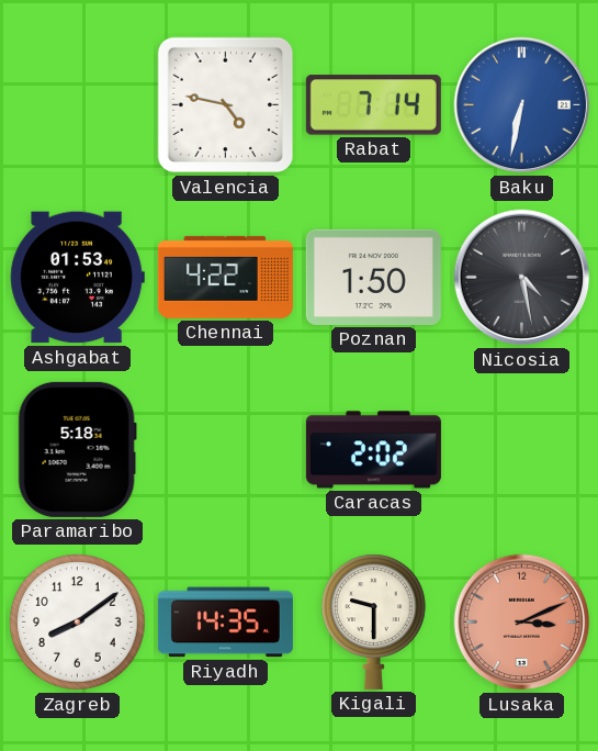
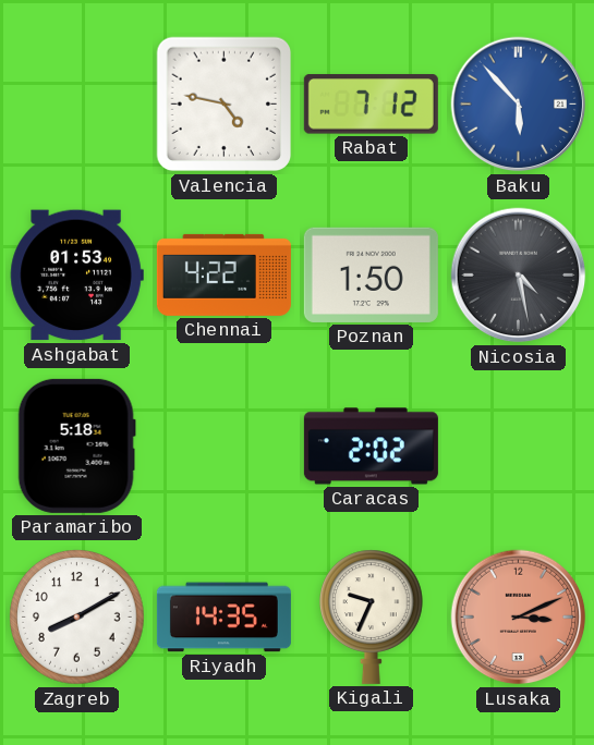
Rabat: 7:14 -> 7:12
Baku: 6:32 -> 5:53
Zagreb: 8:09 -> 8:10
Kigali: 9:30 -> 9:34
